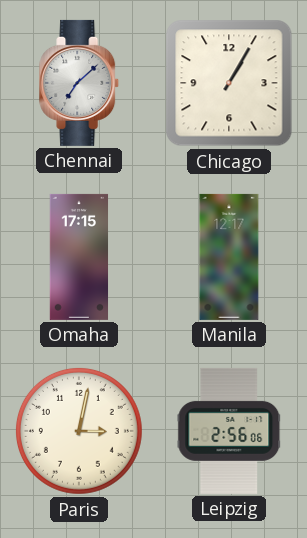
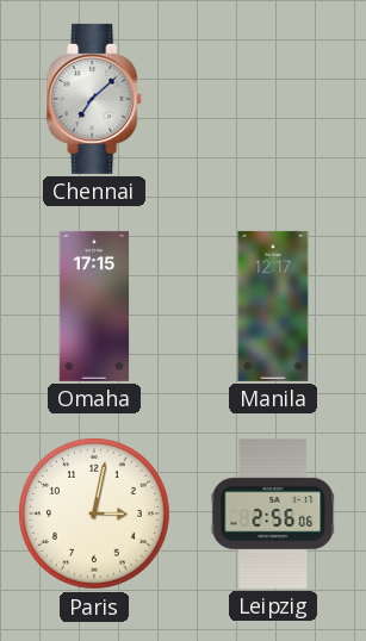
Chicago: 1:05 -> none
